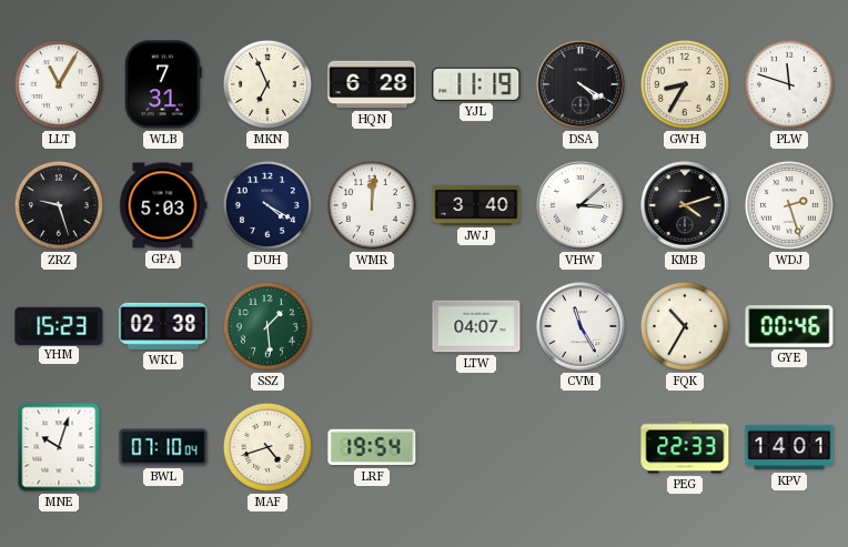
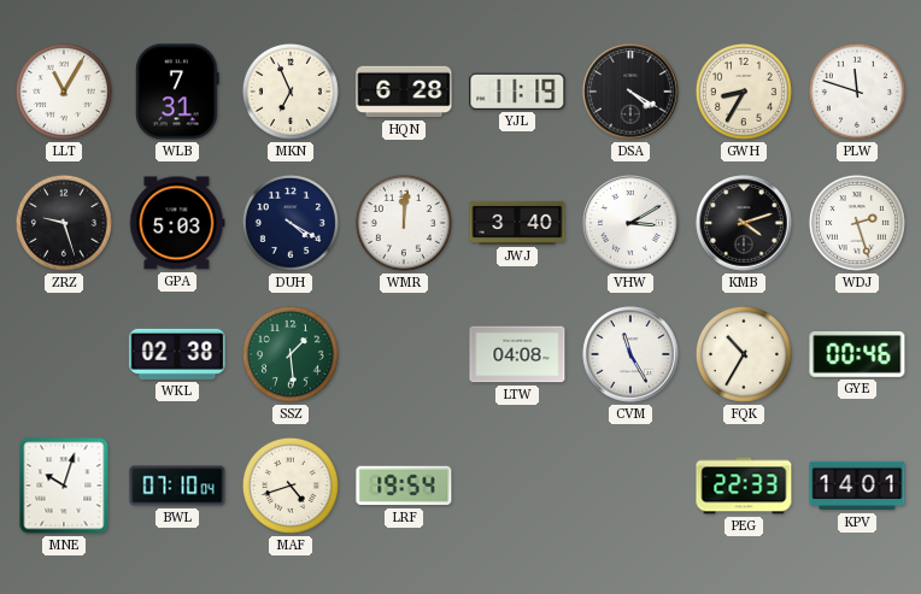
VHW: 3:08 -> 3:10
YHM: 15:23 -> none
LTW: 04:07 -> 04:08
